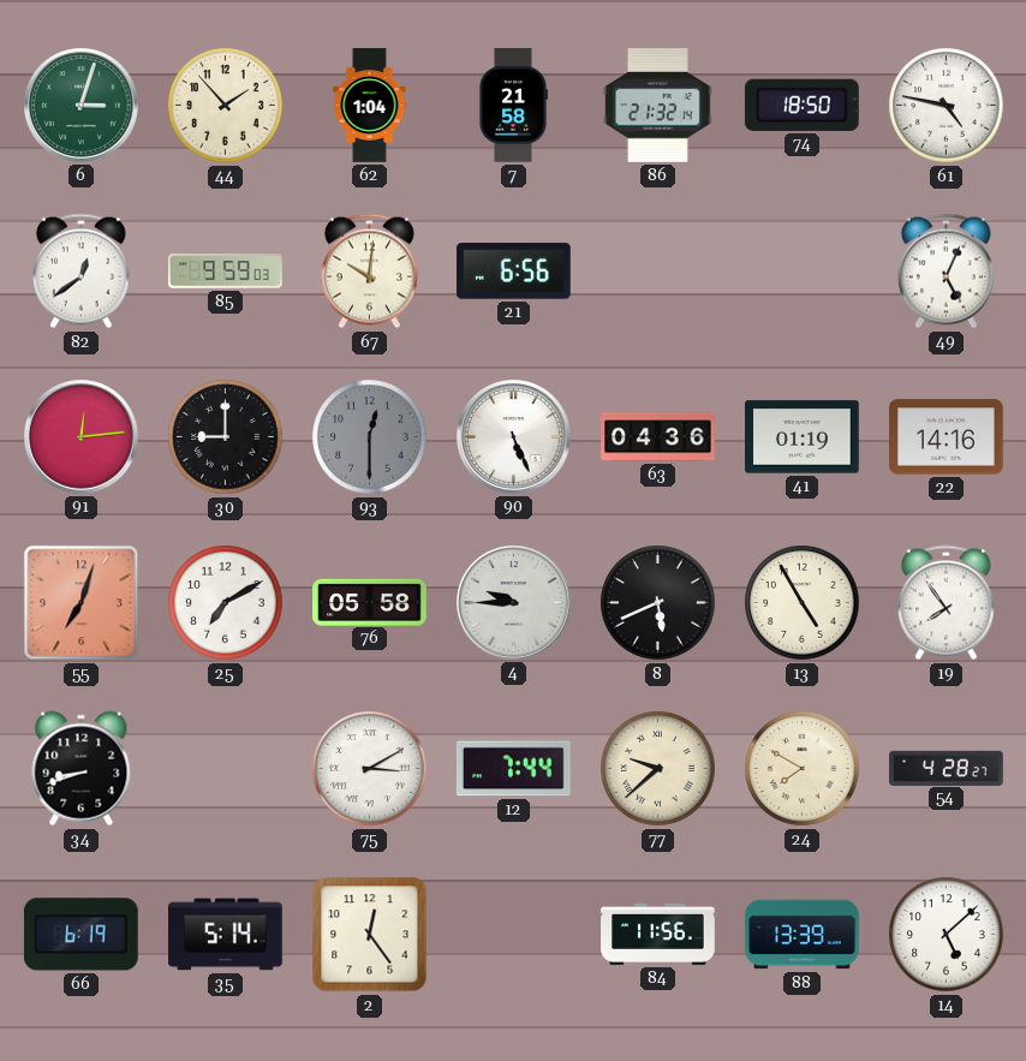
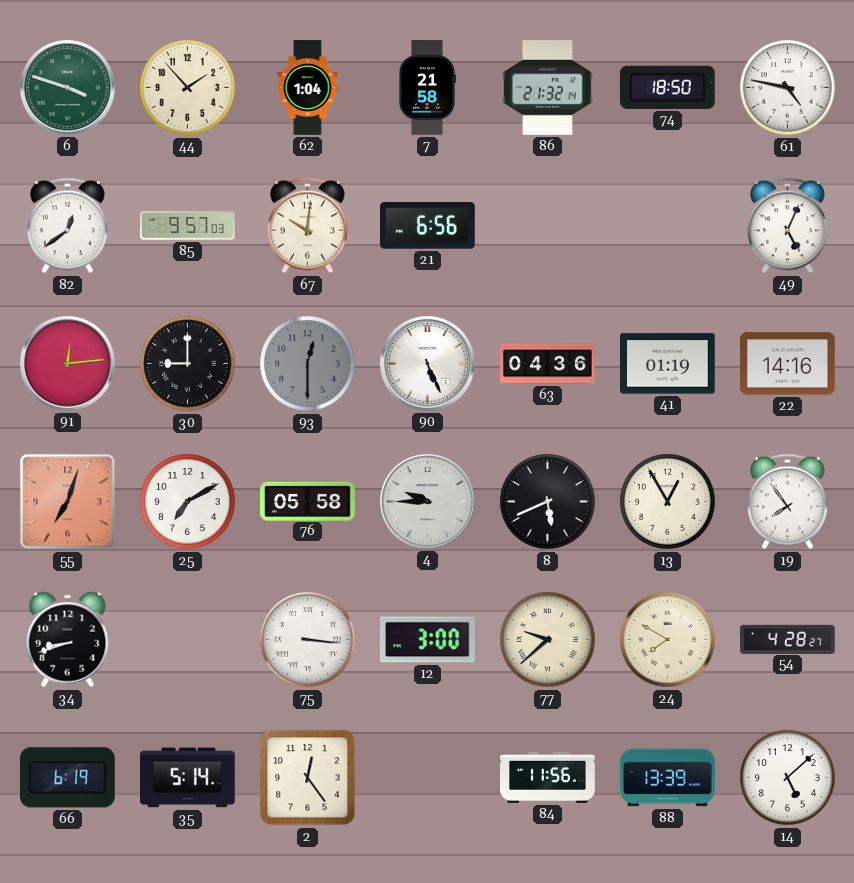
6: 3:03 -> 3:48
85: 9:59 -> 9:57
13: 4:55 -> 12:55
75: 3:10 -> 3:16
12: 7:44 -> 3:00
